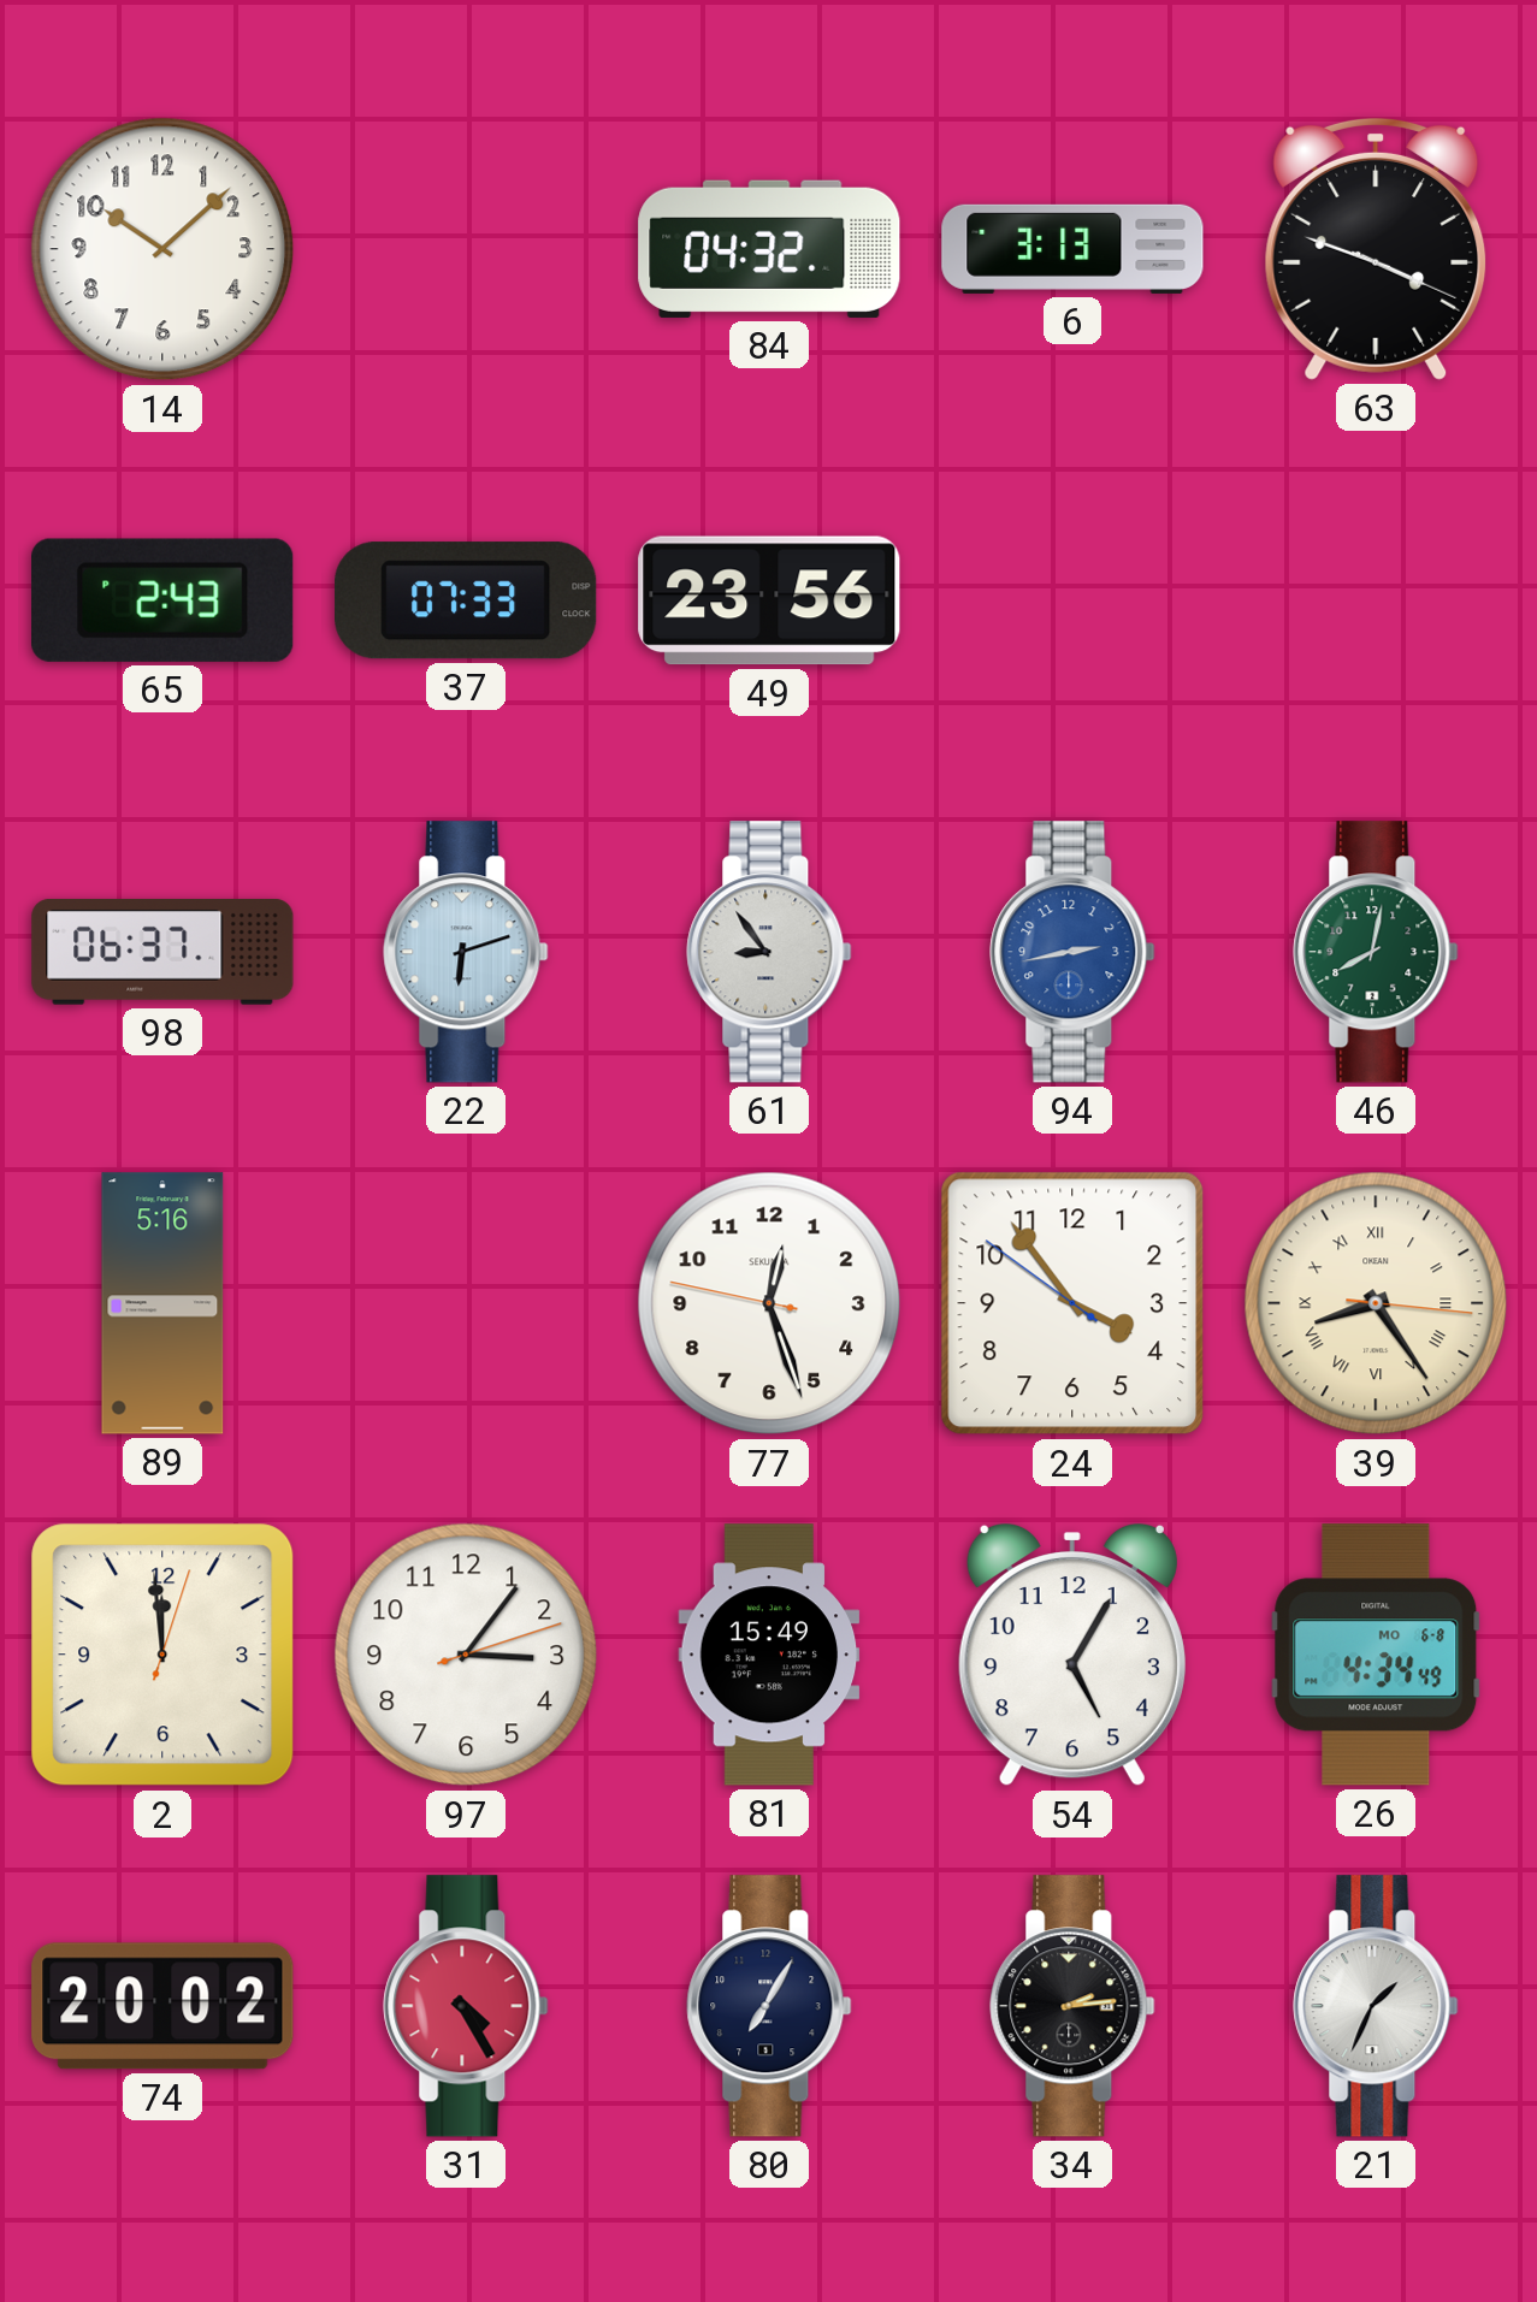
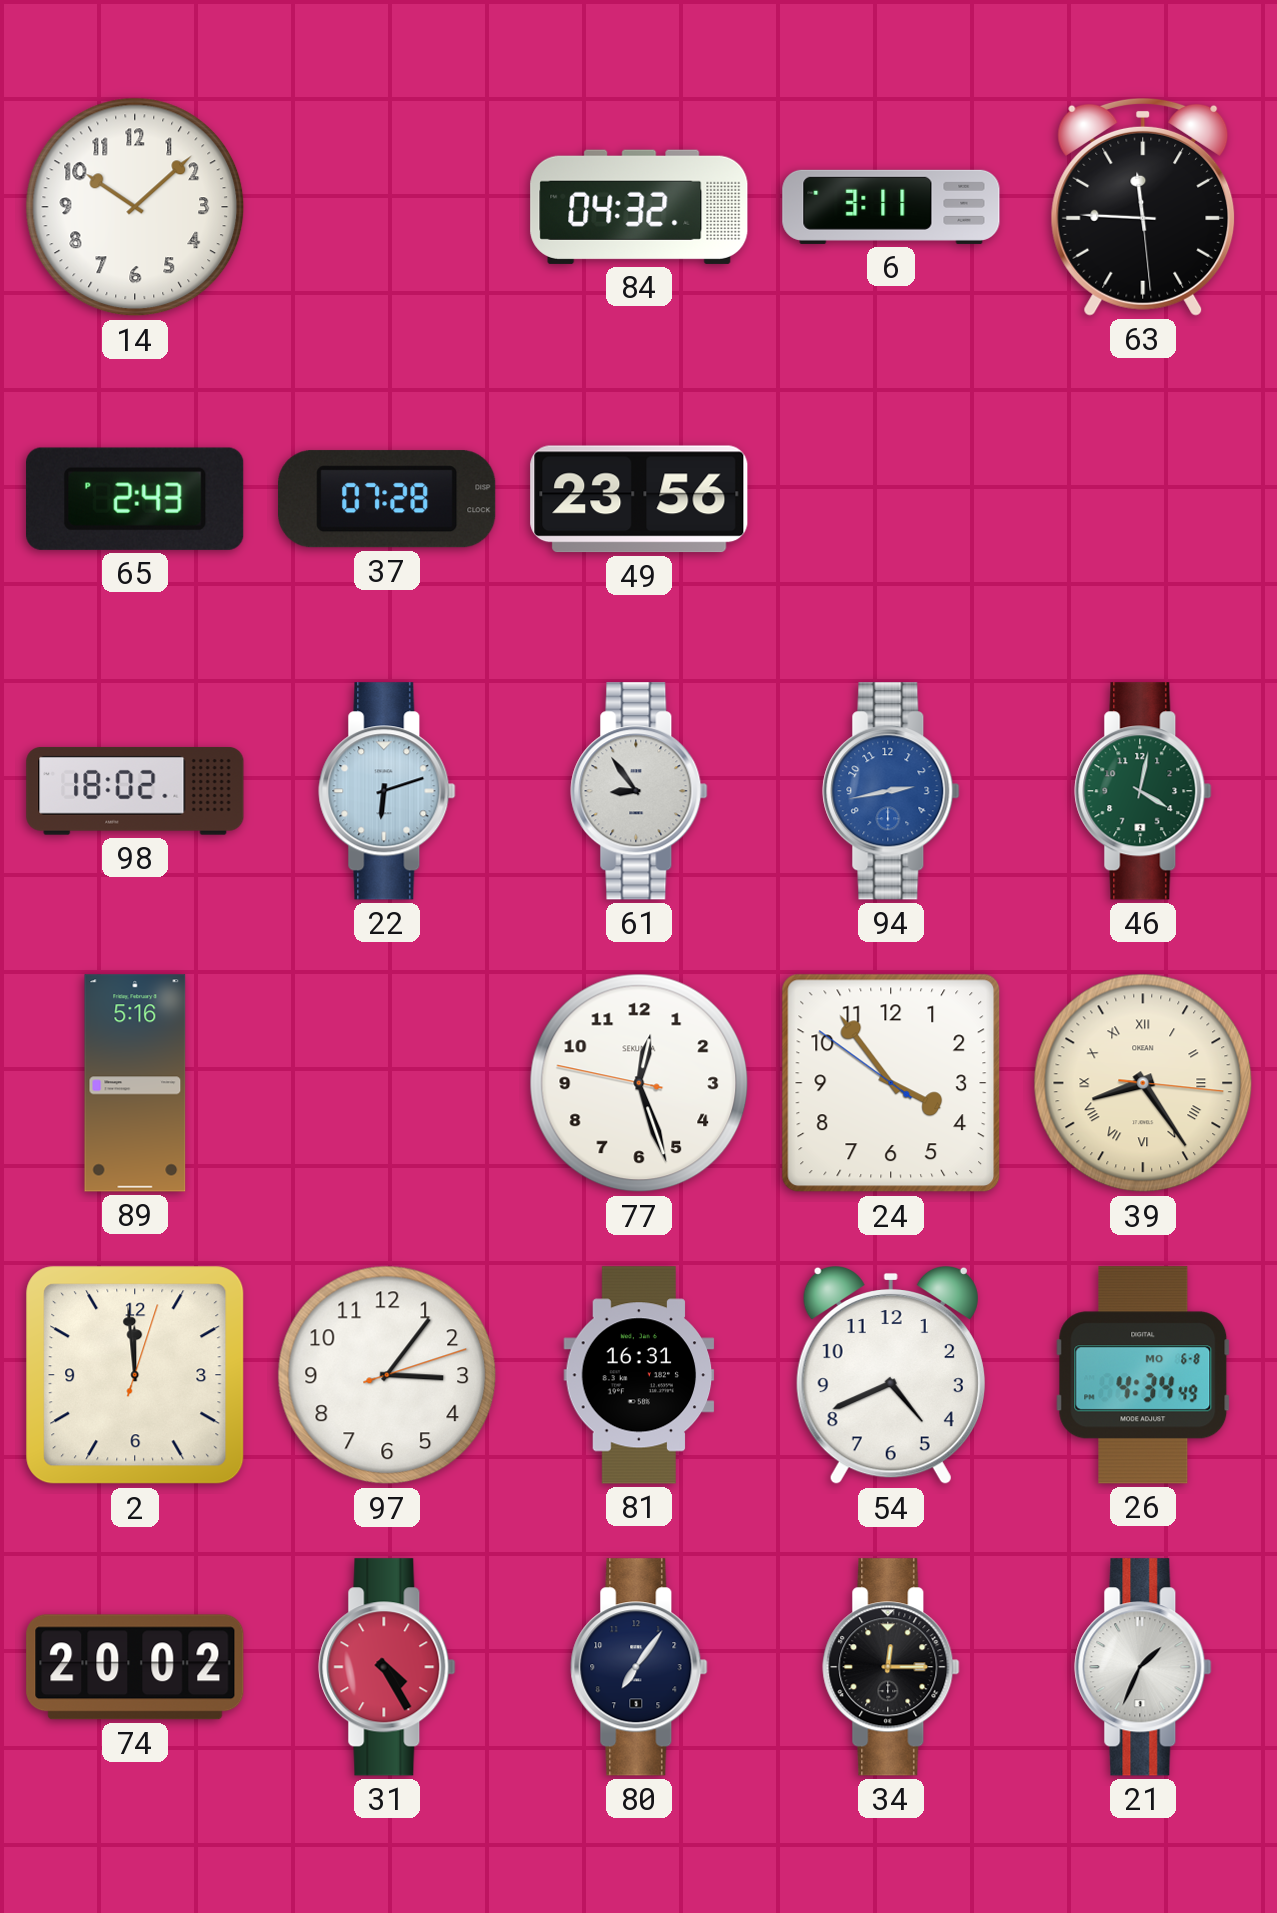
6: 3:13 -> 3:11
63: 3:48 -> 11:45
37: 07:33 -> 07:28
98: 06:37 -> 18:02
46: 8:02 -> 4:02
81: 15:49 -> 16:31
54: 5:05 -> 4:41
80: 7:05 -> 7:06
34: 2:14 -> 12:15
